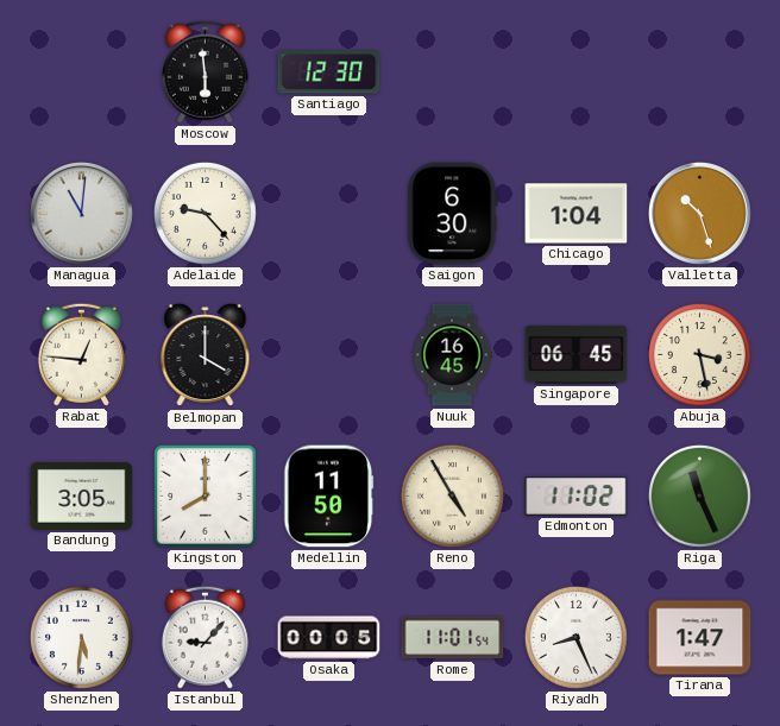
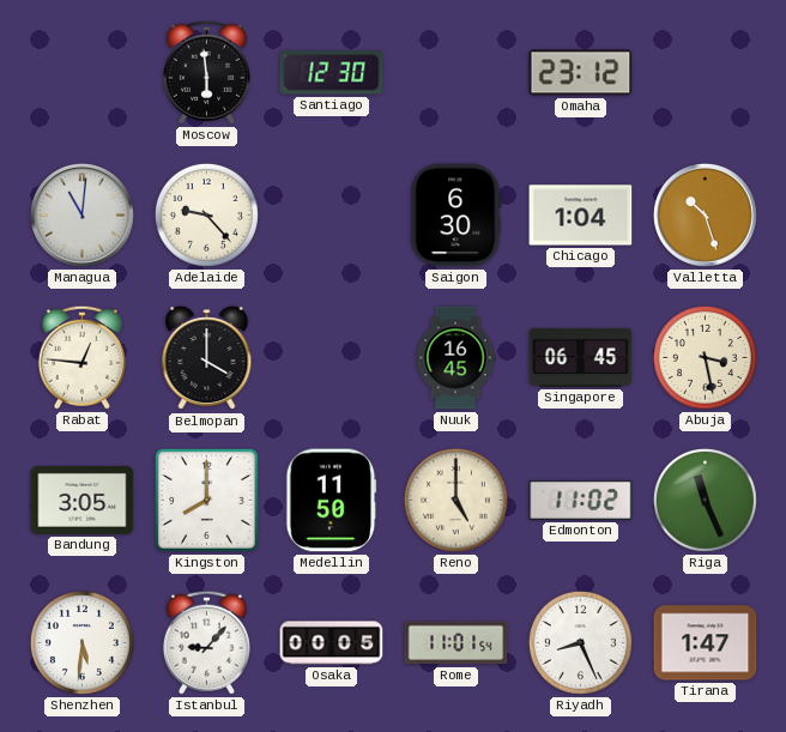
Omaha: none -> 23:12
Reno: 4:55 -> 5:00
